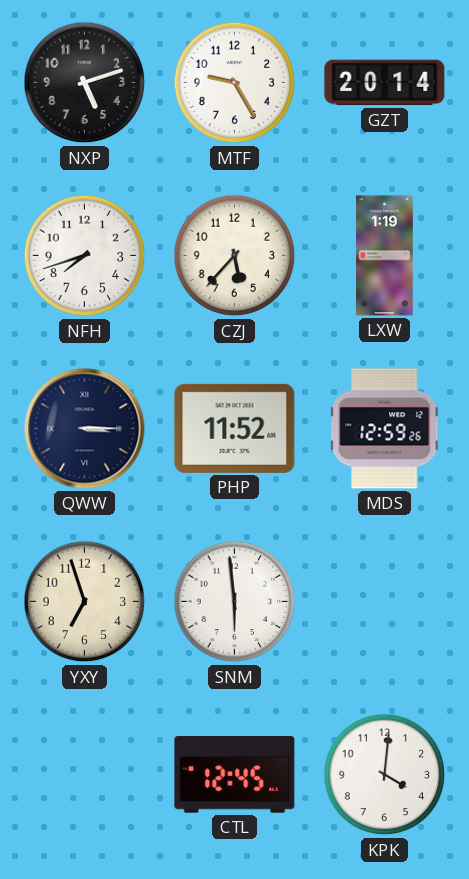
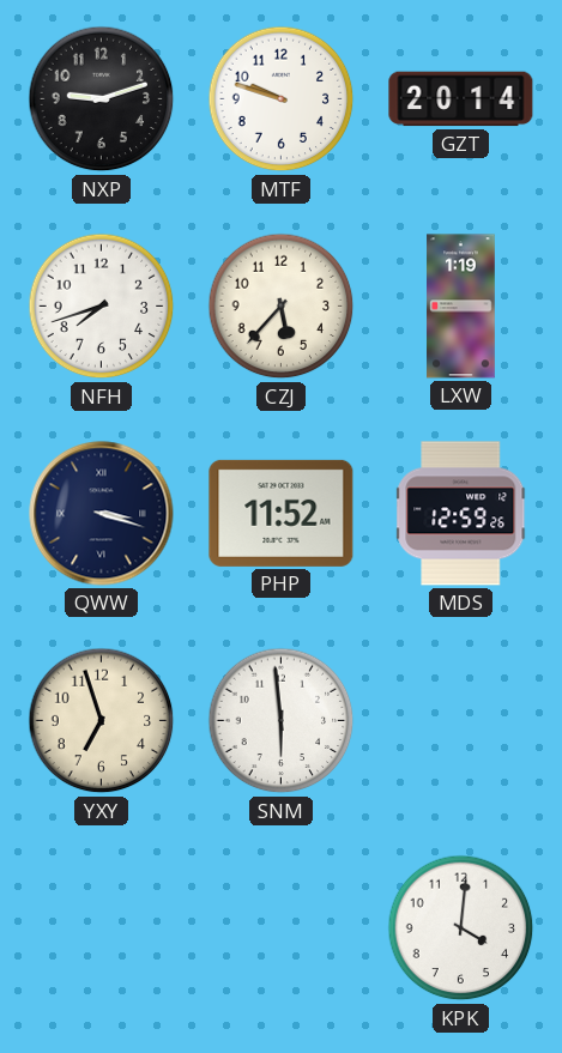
NXP: 5:12 -> 9:12
MTF: 9:25 -> 9:48
QWW: 3:15 -> 3:18
CTL: 12:45 -> none
